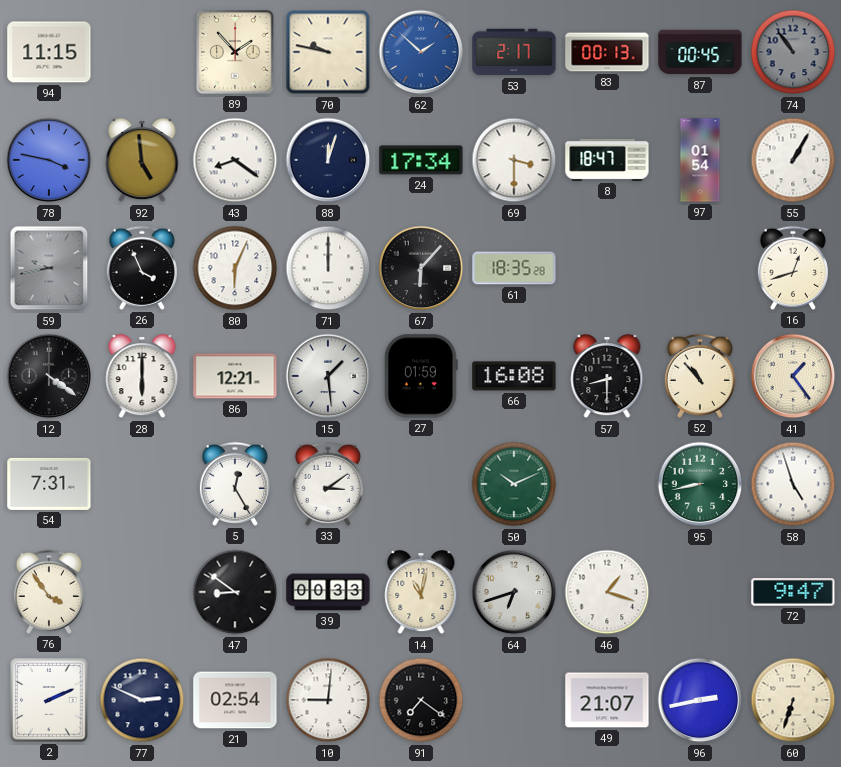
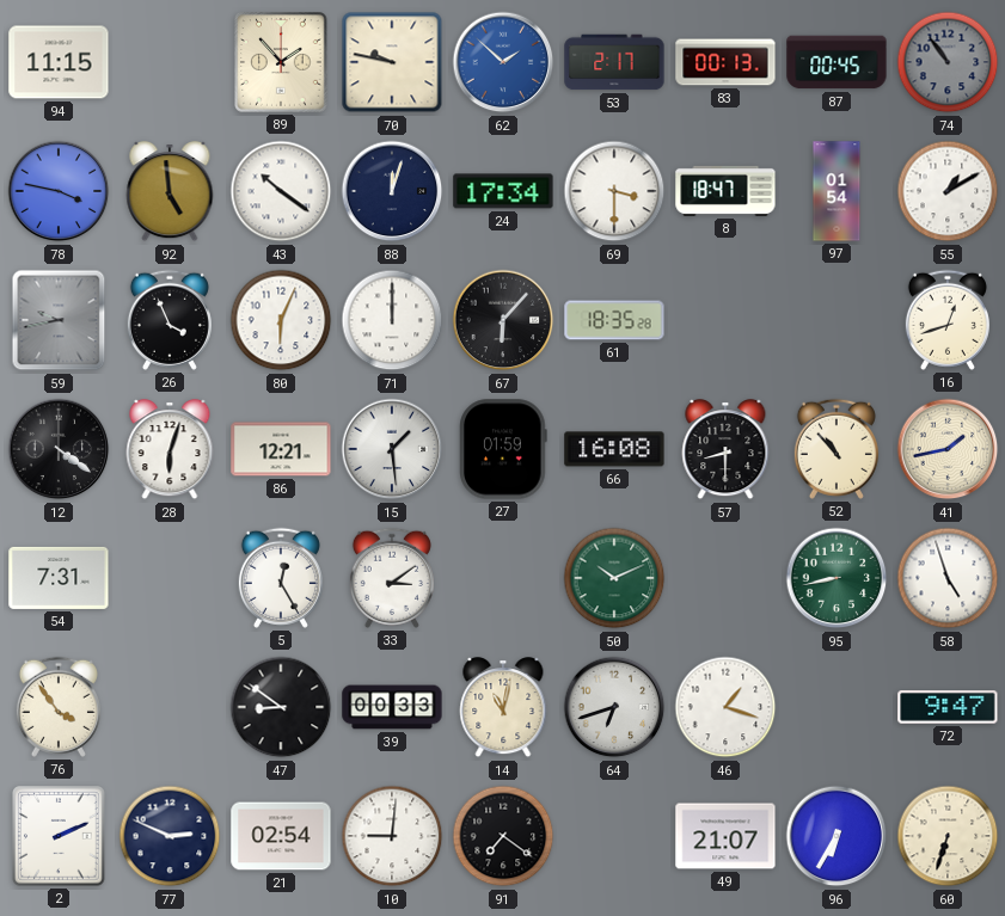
43: 8:21 -> 10:21
55: 1:05 -> 1:10
28: 6:00 -> 6:03
41: 1:24 -> 1:43
96: 2:43 -> 6:35
